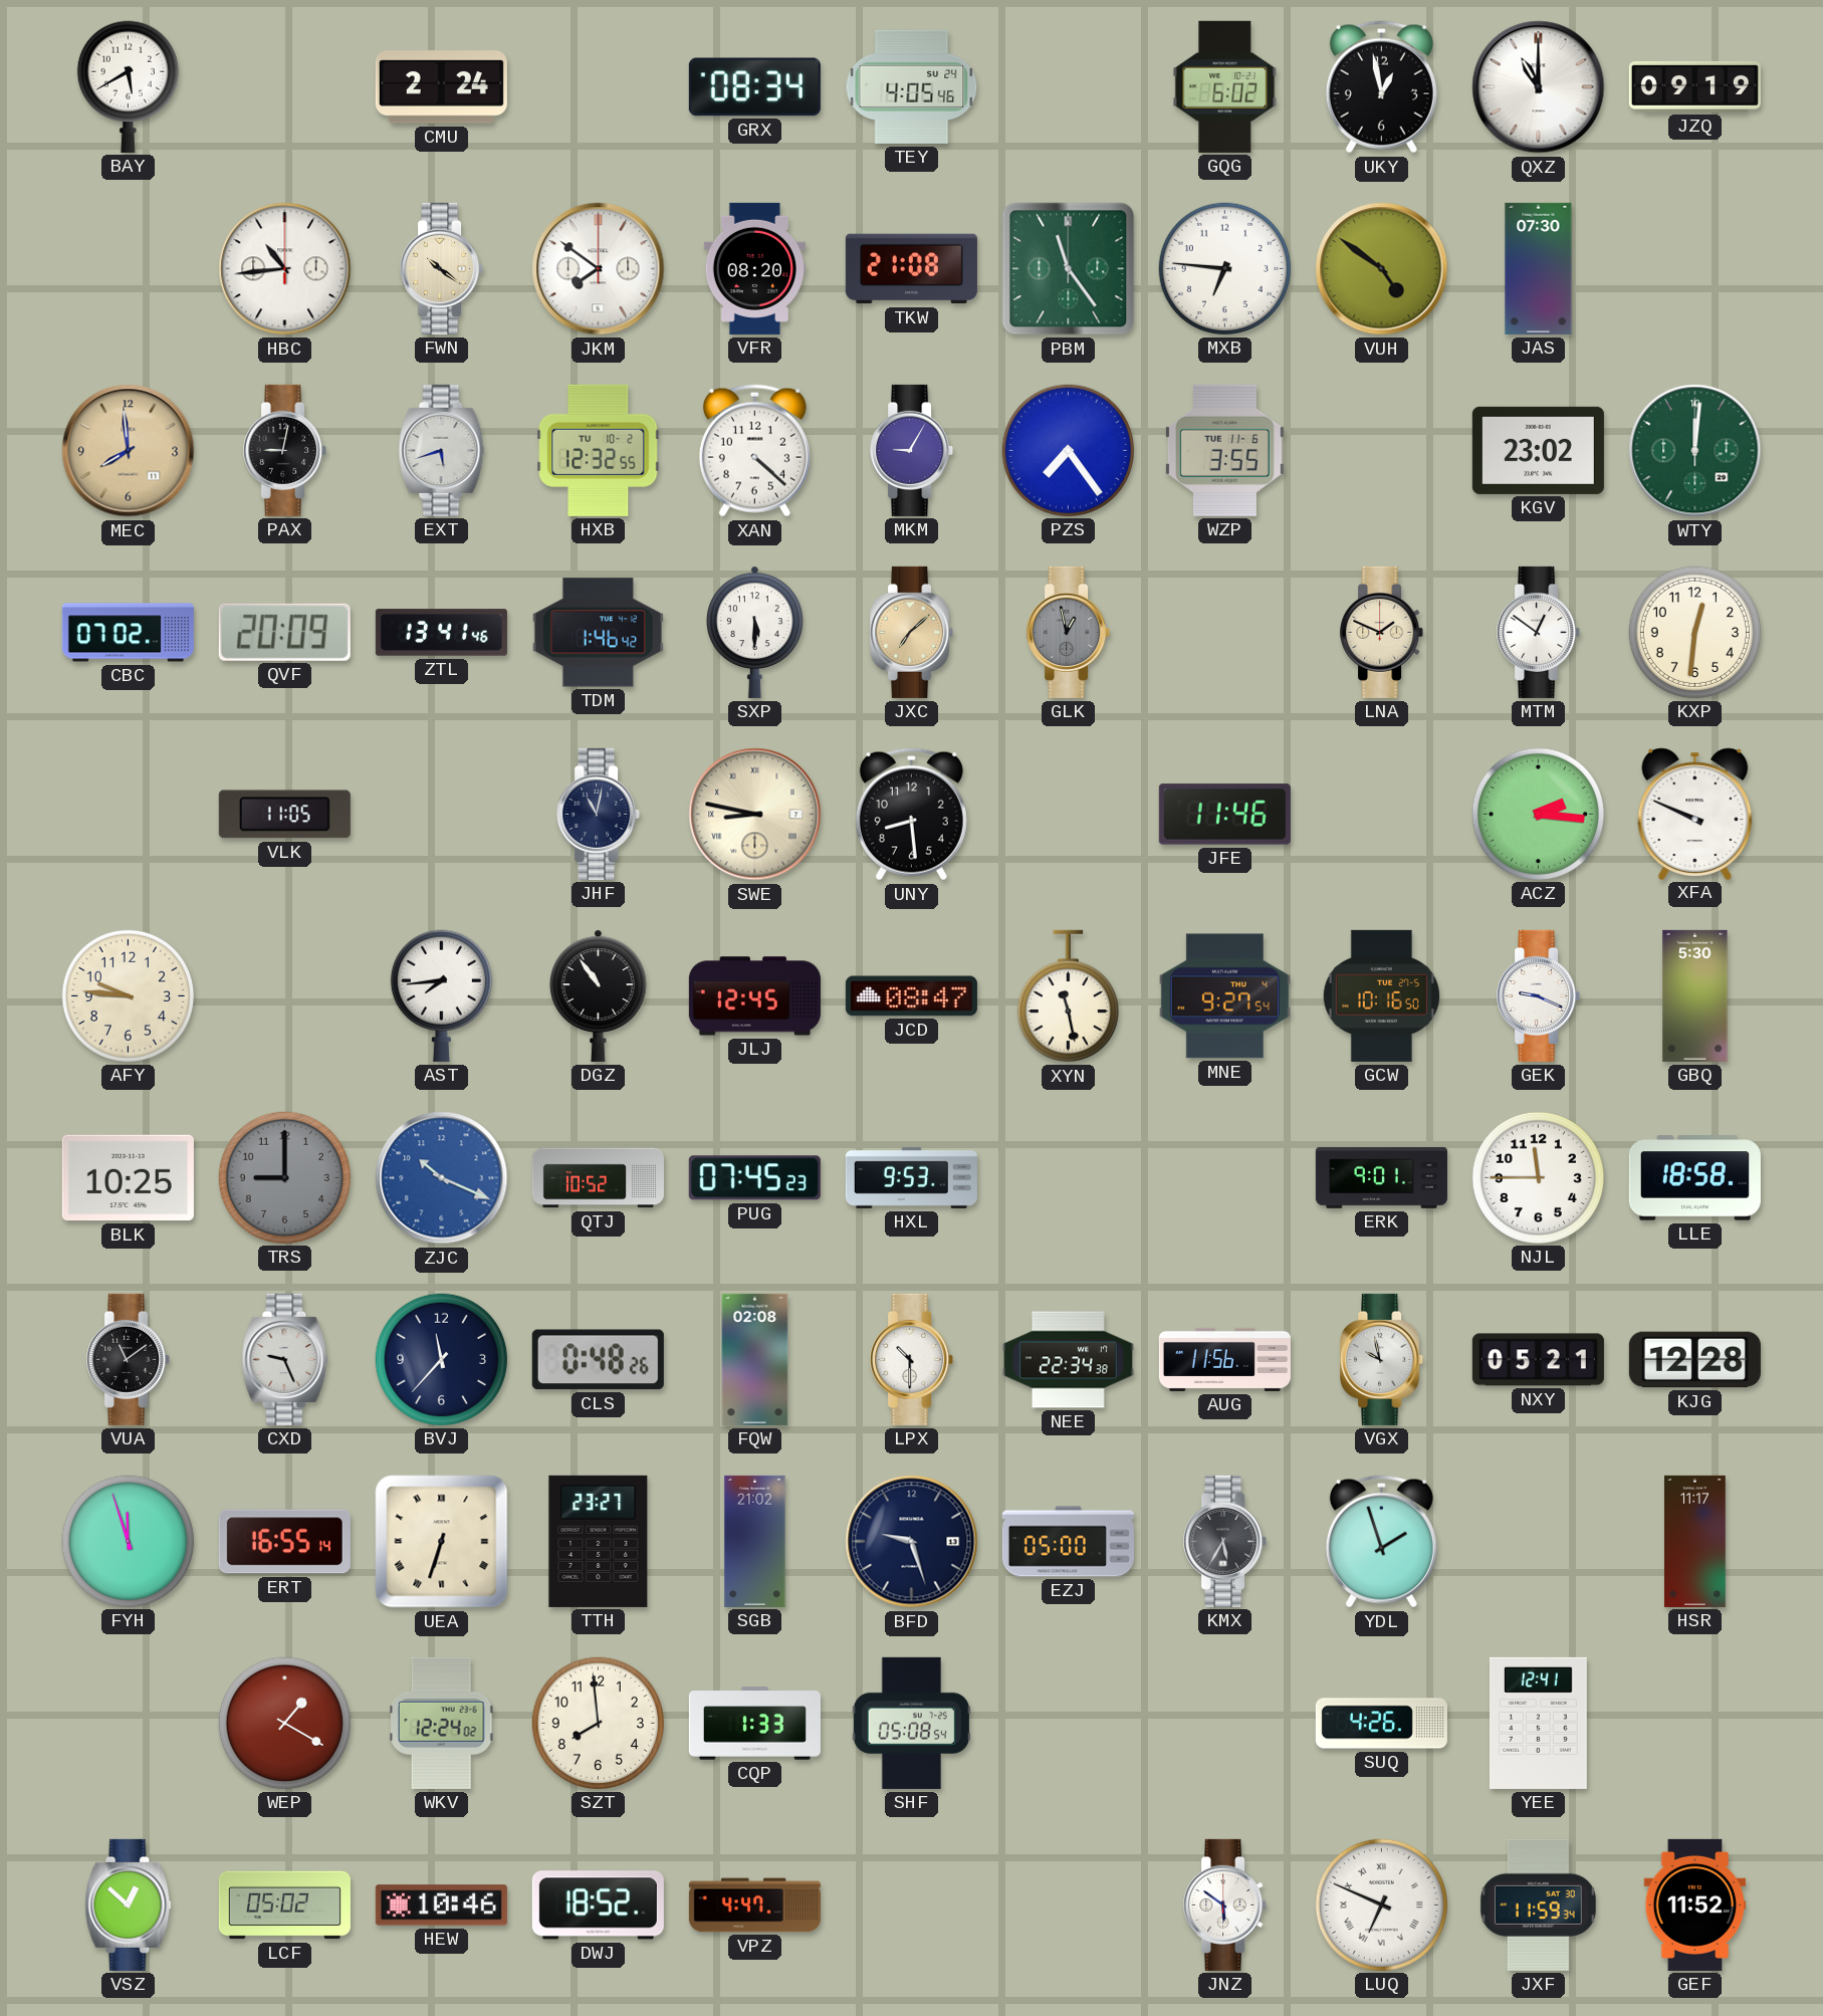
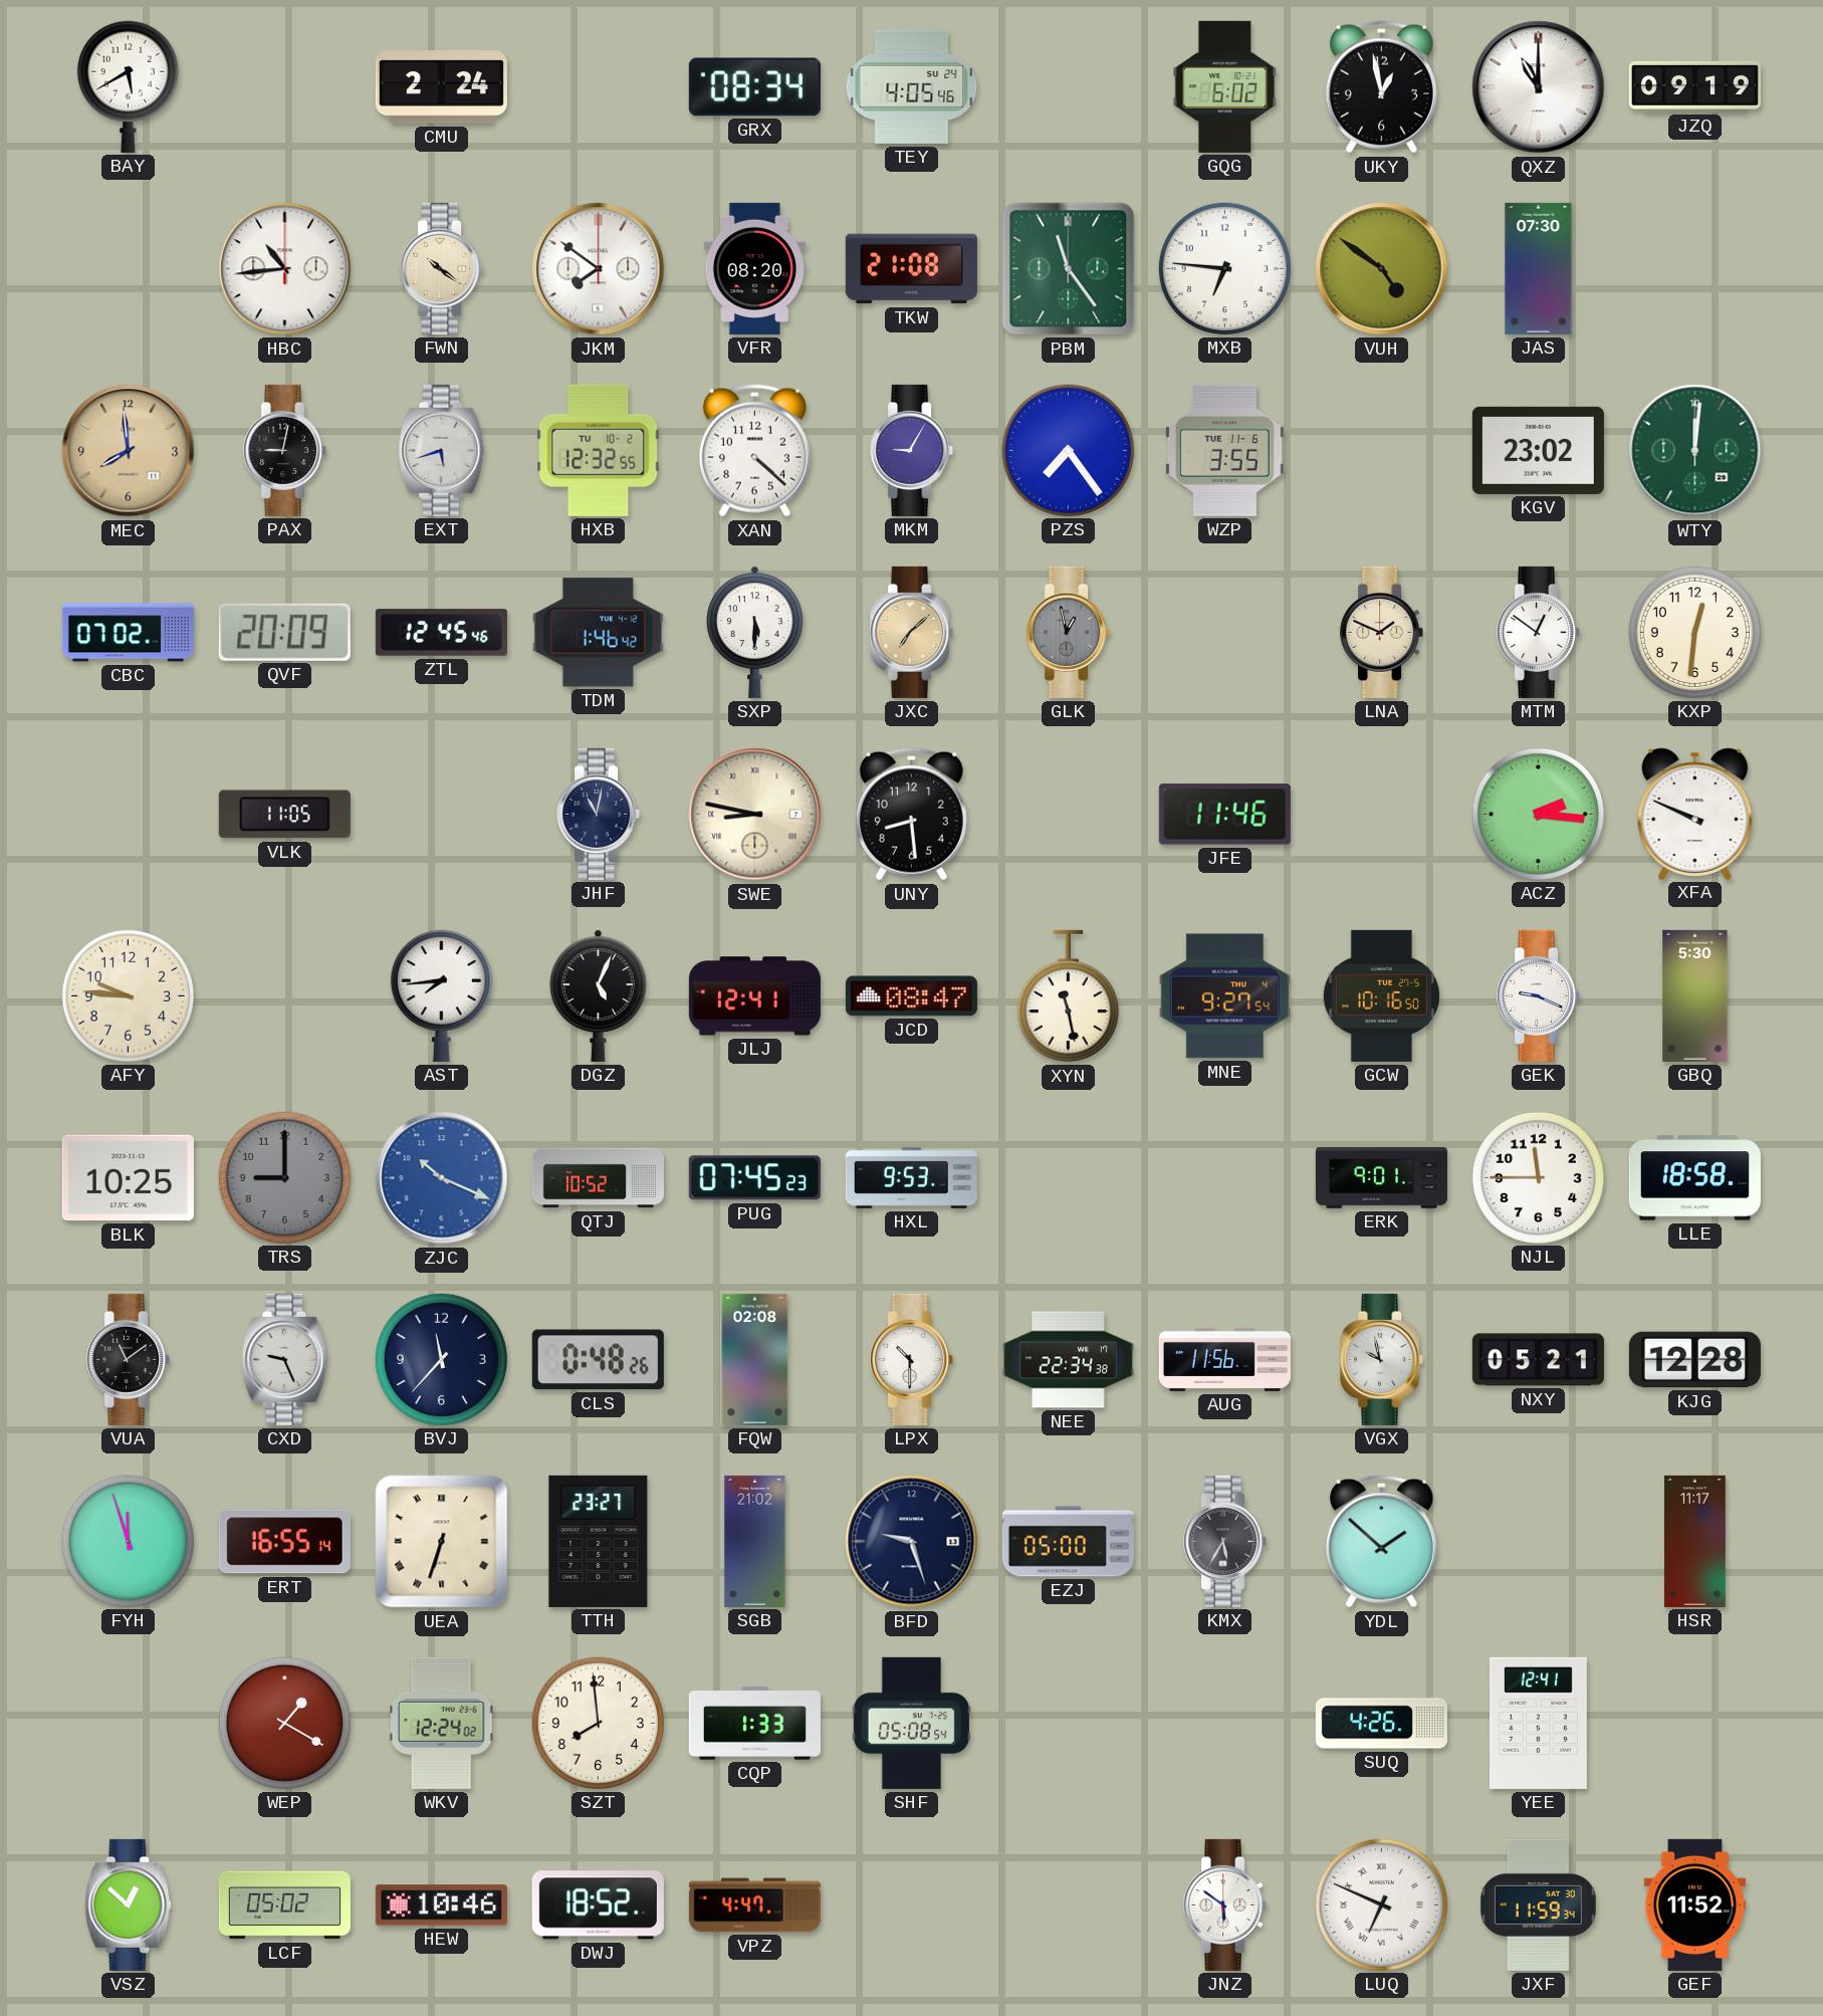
ZTL: 13:41 -> 12:45
DGZ: 10:54 -> 5:04
JLJ: 12:45 -> 12:41
YDL: 1:57 -> 1:52
